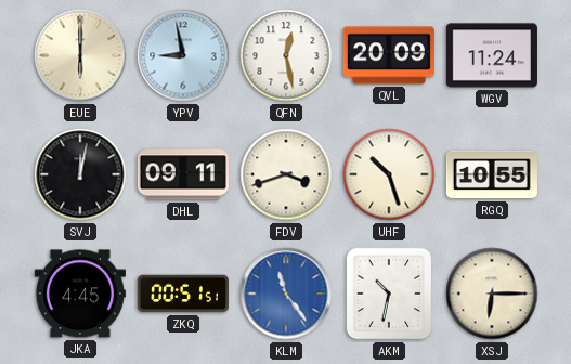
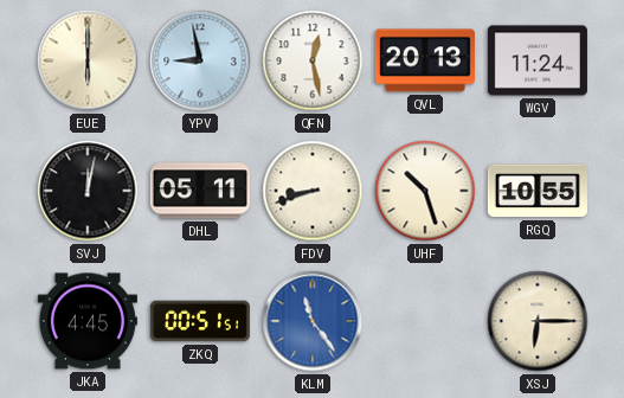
QVL: 20:09 -> 20:13
DHL: 09:11 -> 05:11
FDV: 3:42 -> 8:42
AKM: 10:32 -> none
